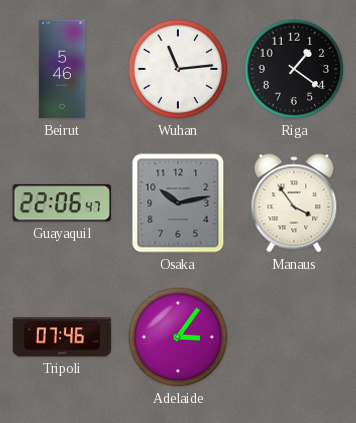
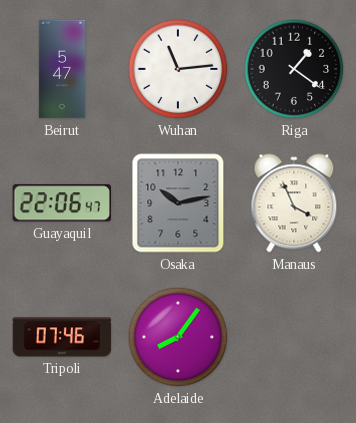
Beirut: 5:46 -> 5:47
Manaus: 3:54 -> 3:56
Adelaide: 3:06 -> 8:06
